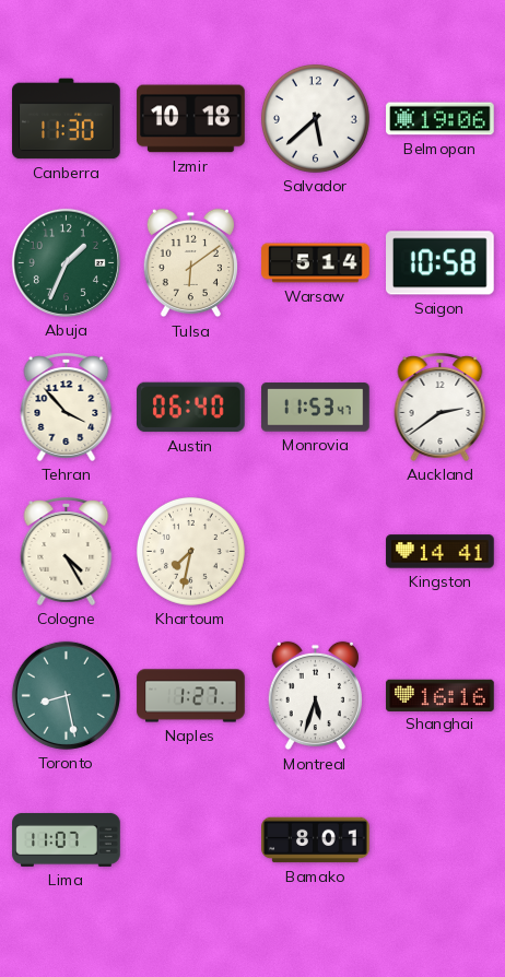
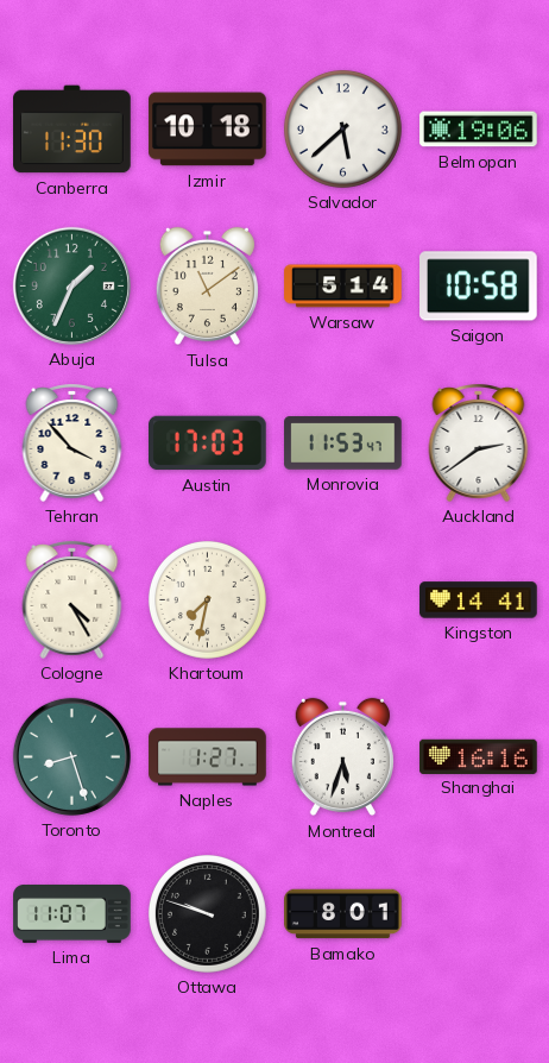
Tulsa: 6:09 -> 11:09
Austin: 06:40 -> 17:03
Toronto: 8:28 -> 8:27
Ottawa: none -> 9:48
